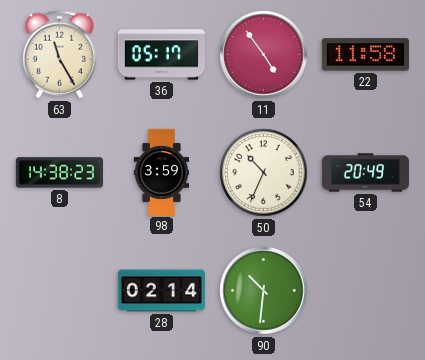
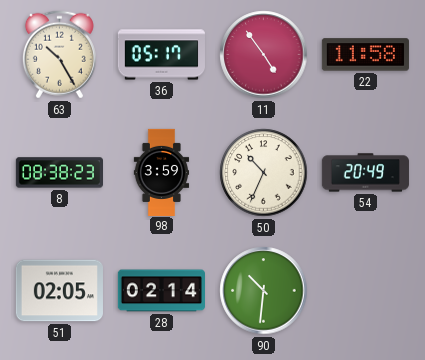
63: 11:25 -> 10:25
8: 14:38 -> 08:38
51: none -> 02:05
